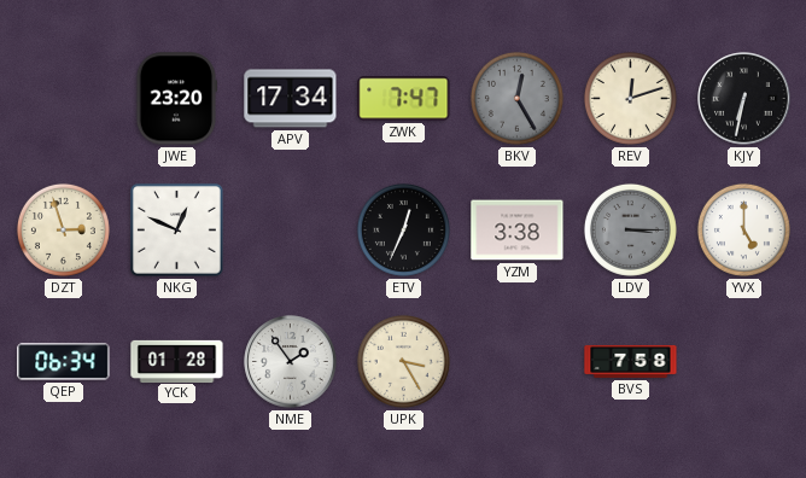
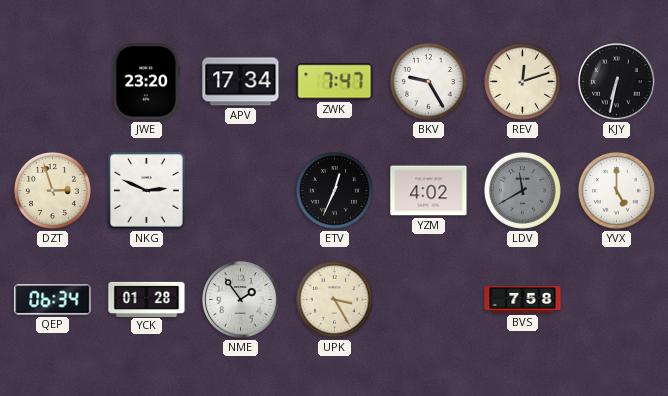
BKV: 12:25 -> 9:25
BKV dial: grey -> white
NKG: 12:49 -> 2:49
YZM: 3:38 -> 4:02
LDV: 3:15 -> 11:40
